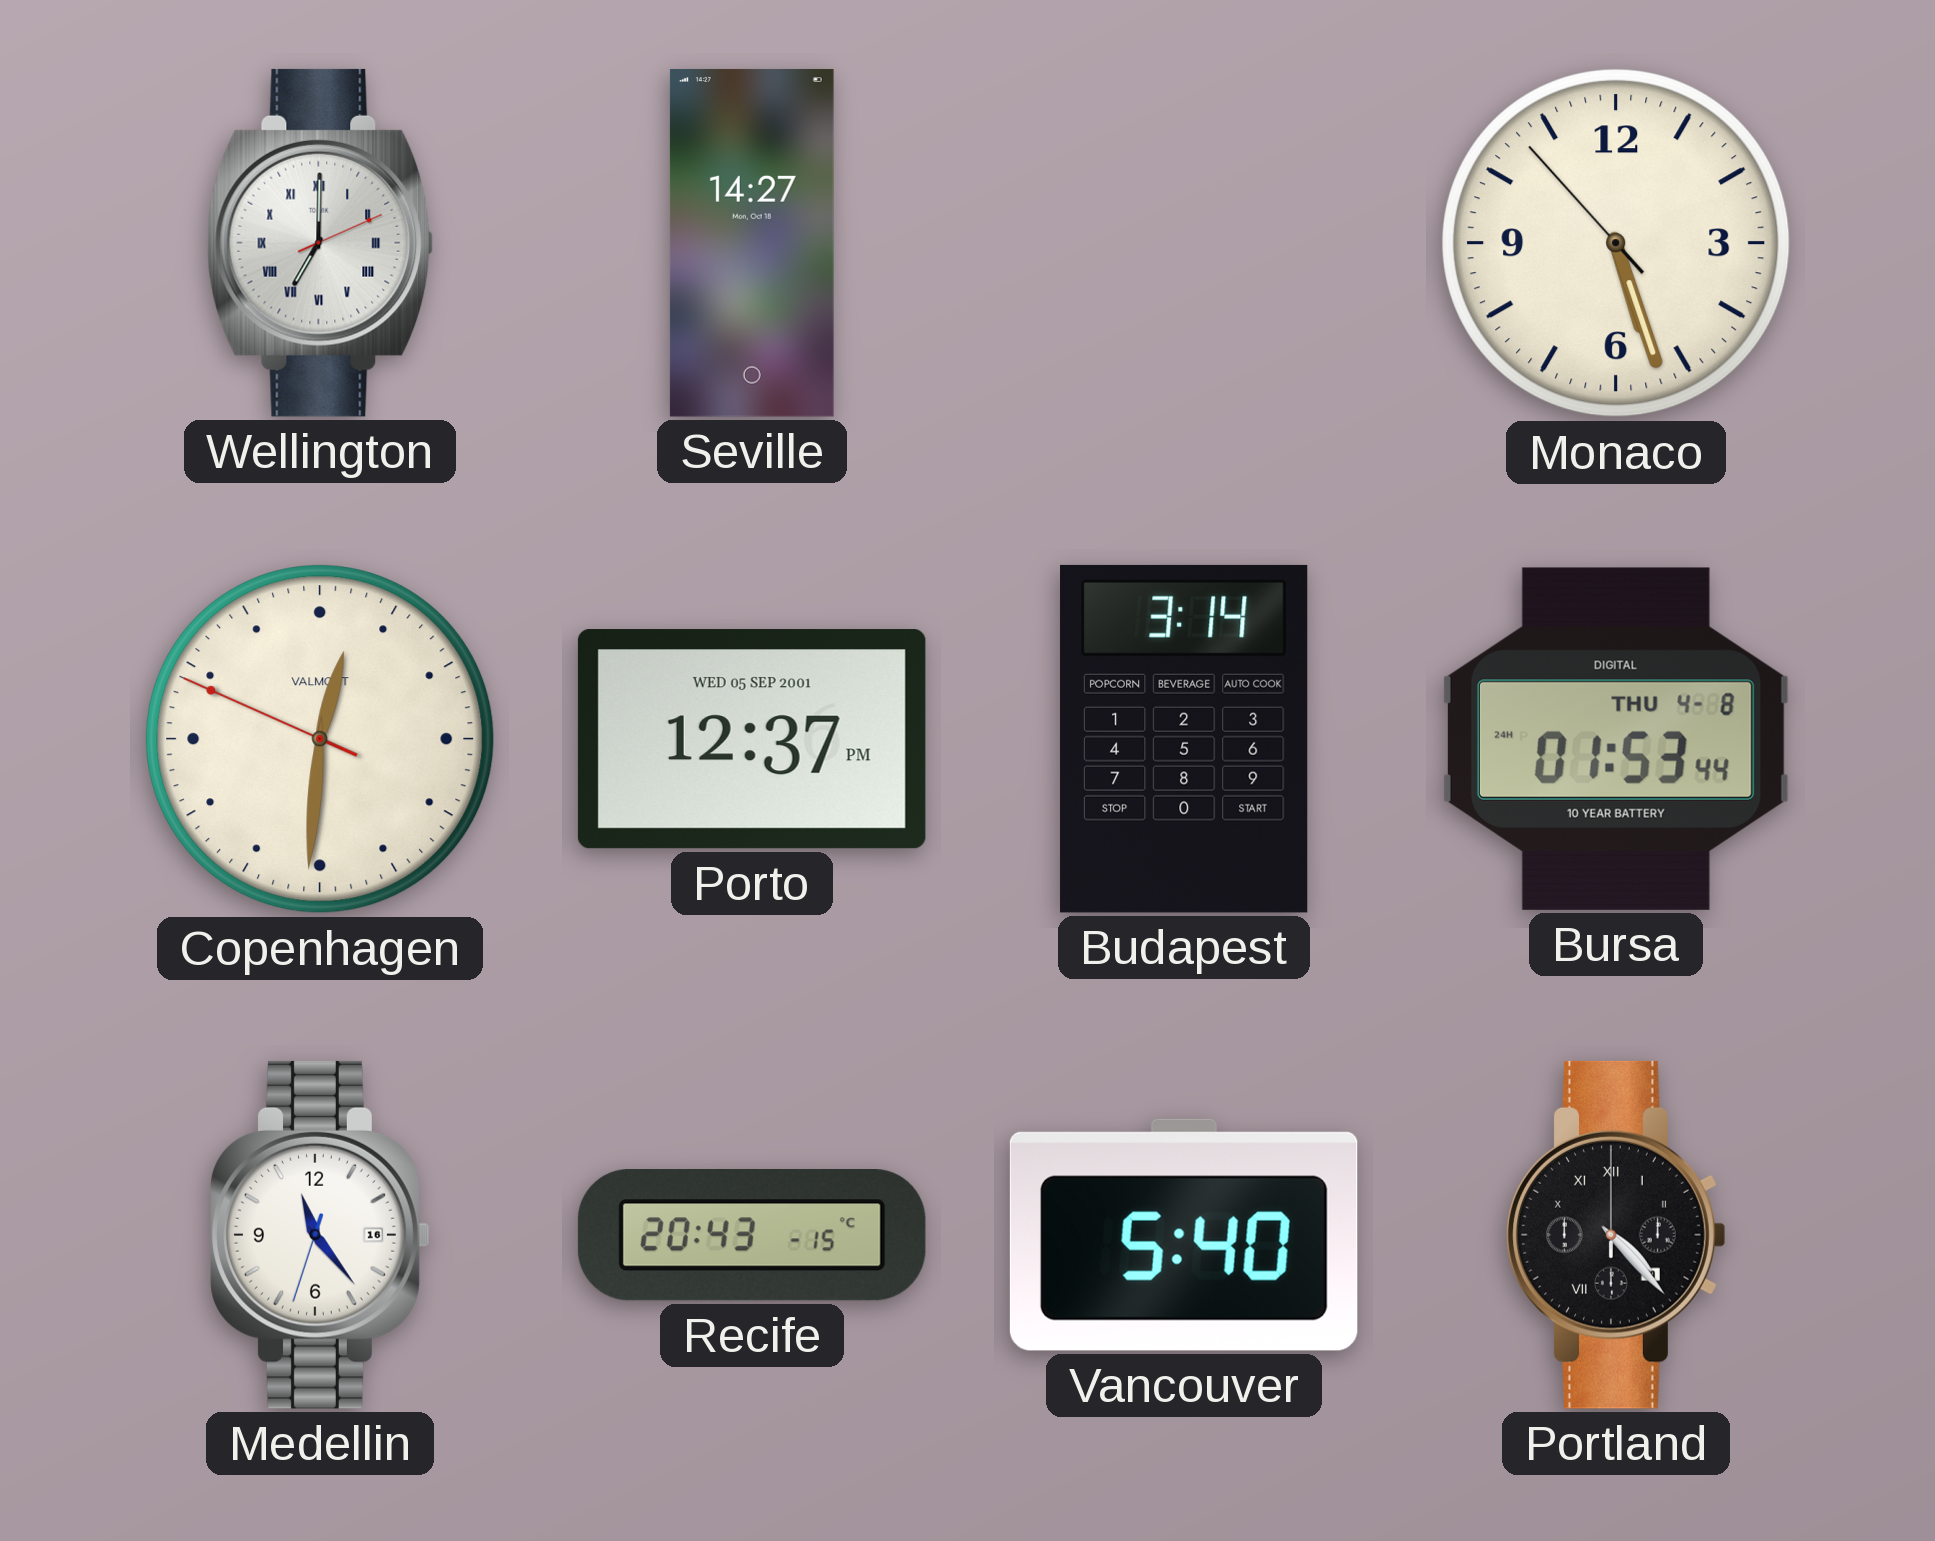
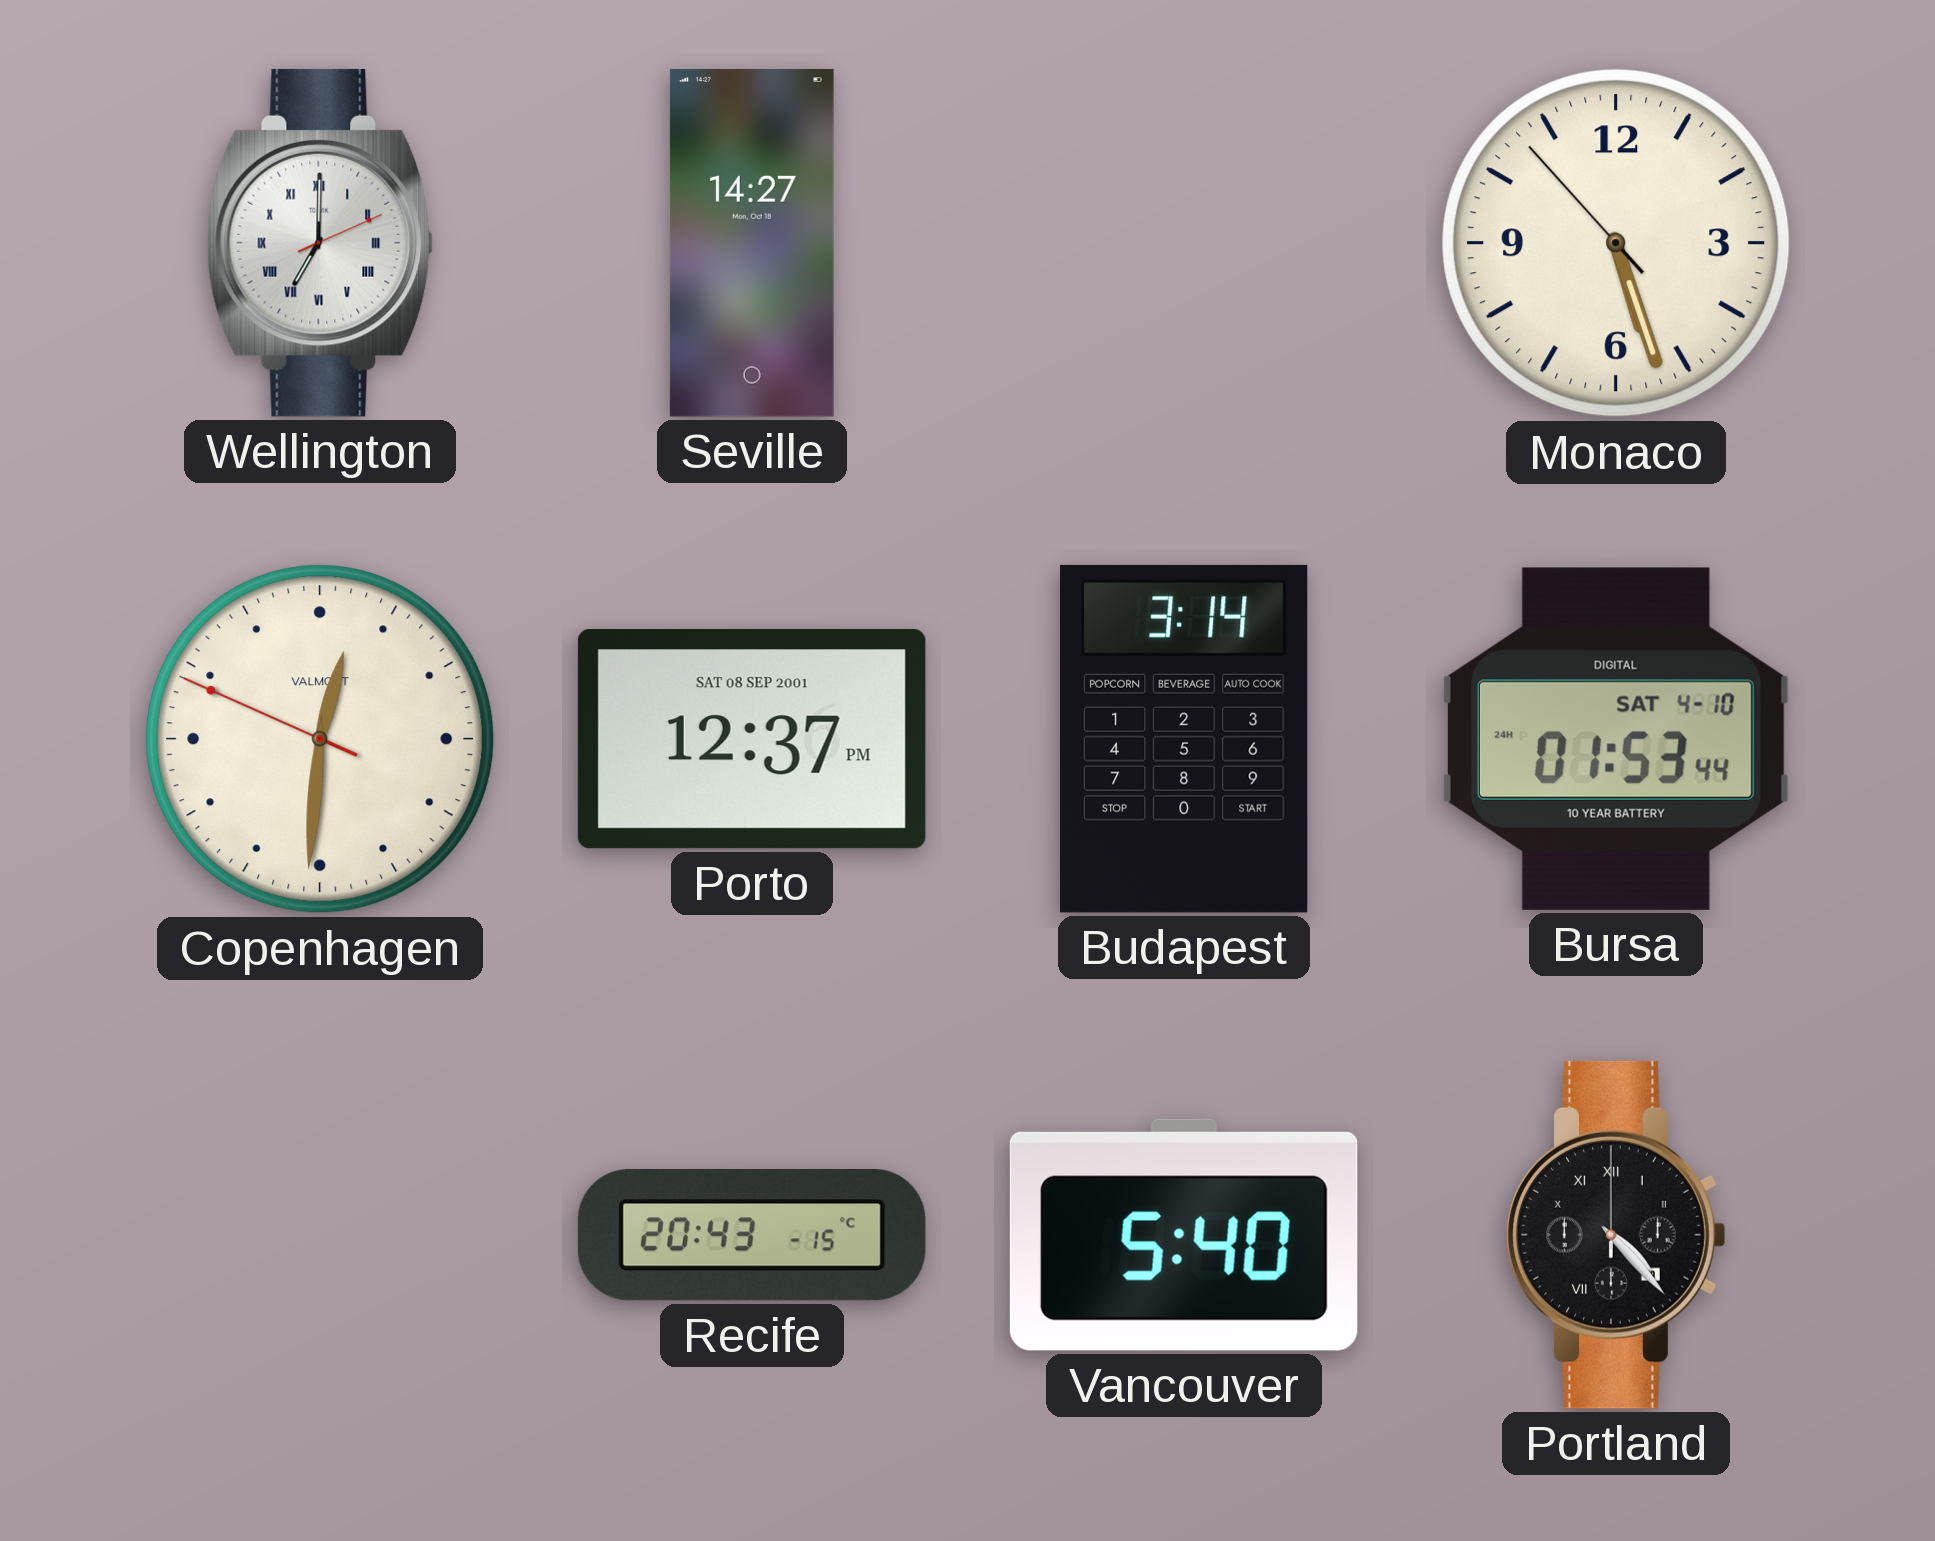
Porto date: WED 05 SEP 2001 -> SAT 08 SEP 2001
Bursa date: THU 4-8 -> SAT 4-10
Medellin: 11:23 -> none
